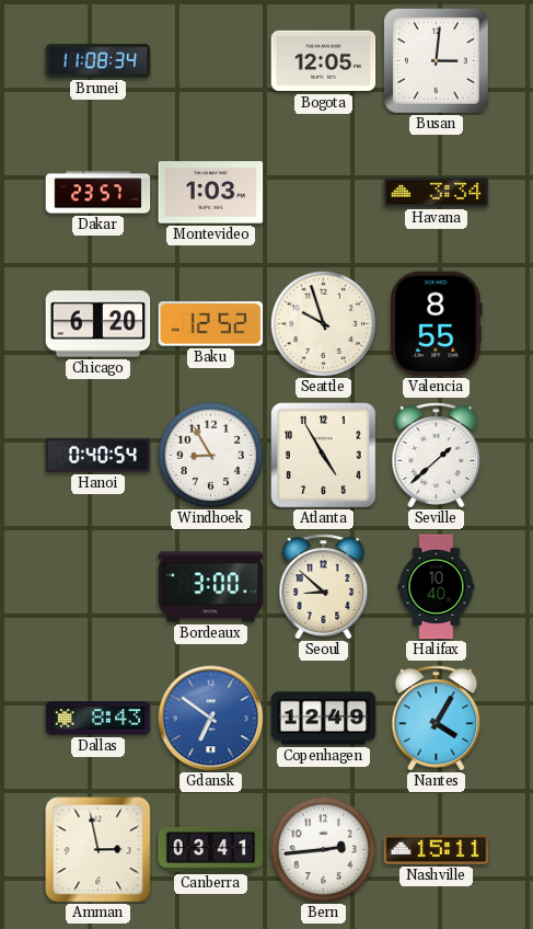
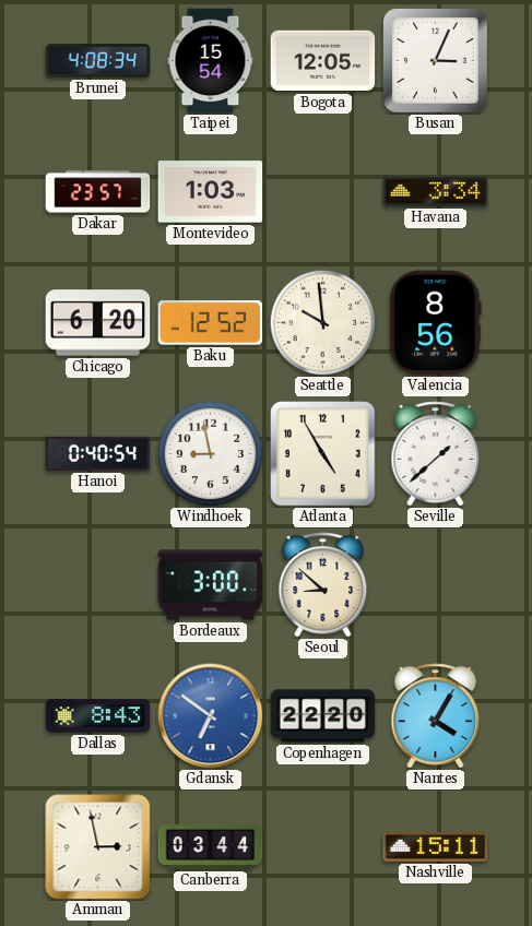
Brunei: 11:08 -> 4:08
Taipei: none -> 15:54
Busan: 3:01 -> 3:04
Seattle: 9:57 -> 9:59
Valencia: 8:55 -> 8:56
Windhoek: 8:55 -> 8:58
Halifax: 10:40 -> none
Copenhagen: 12:49 -> 22:20
Canberra: 03:41 -> 03:44
Bern: 2:44 -> none
